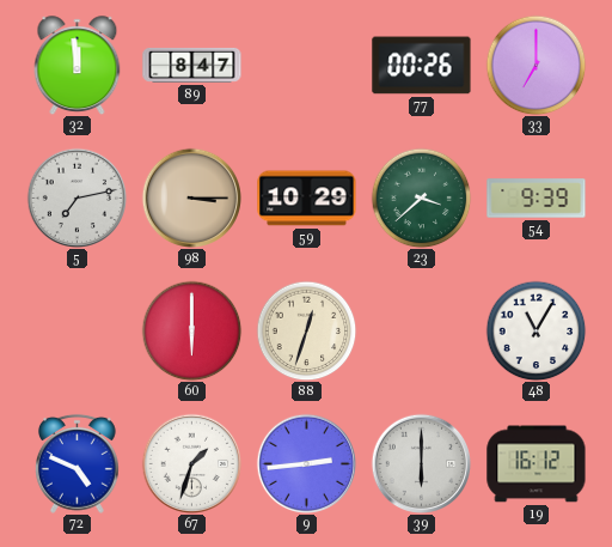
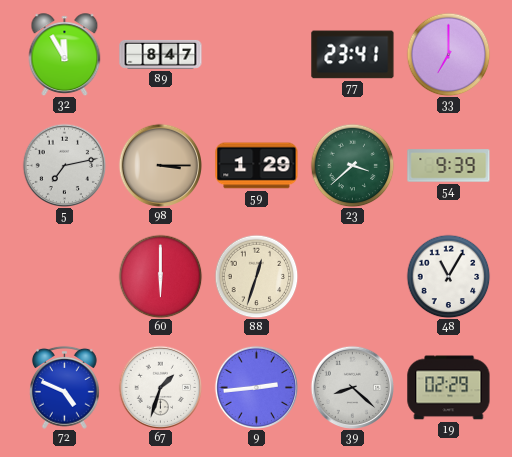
32: 11:59 -> 11:55
77: 00:26 -> 23:41
59: 10:29 -> 1:29
39: 6:00 -> 8:22
19: 16:12 -> 02:29
